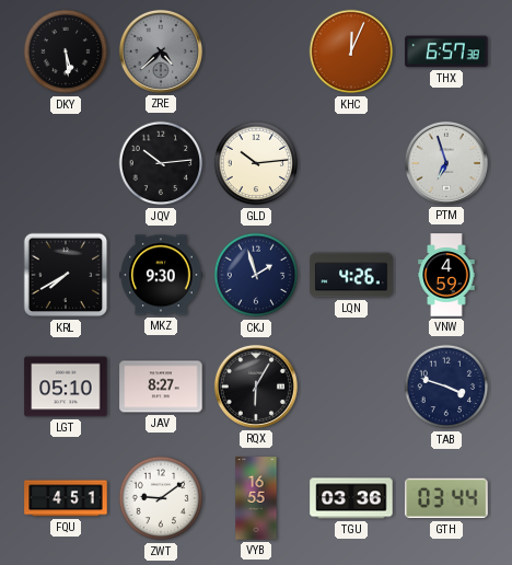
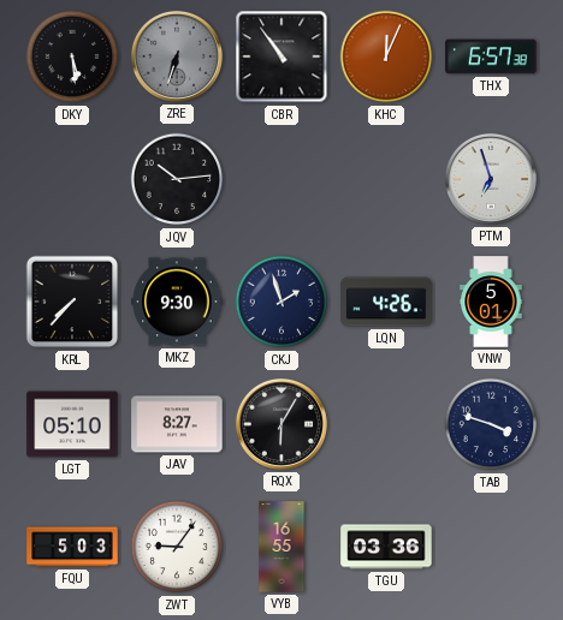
ZRE: 4:38 -> 6:33
CBR: none -> 10:54
GLD: 10:14 -> none
KRL: 7:40 -> 7:37
VNW: 4:59 -> 5:01
FQU: 4:51 -> 5:03
ZWT: 9:09 -> 9:06
GTH: 03:44 -> none
